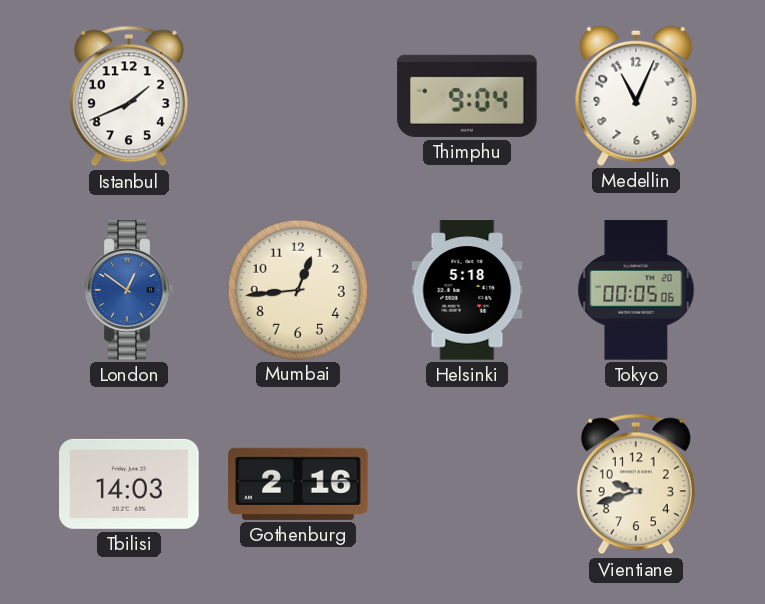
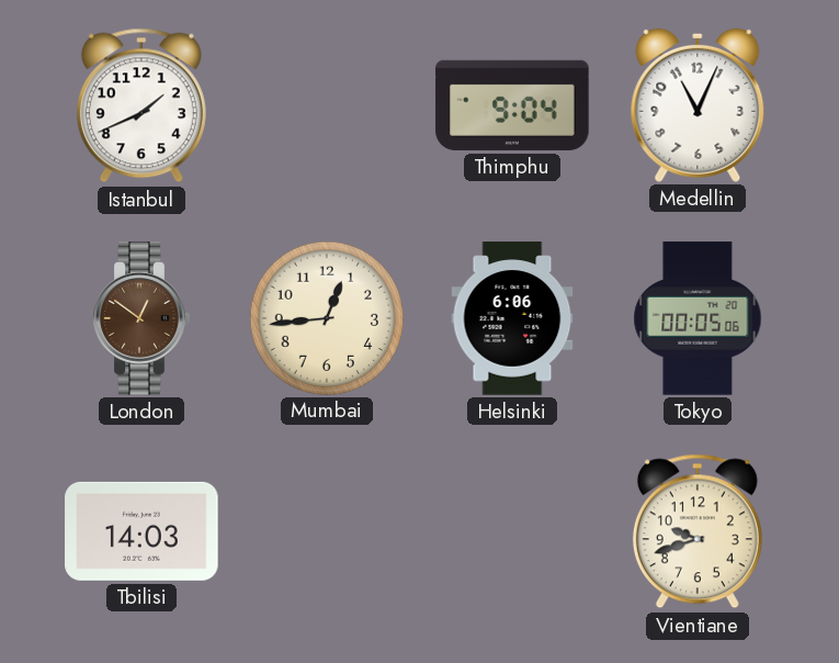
London dial: blue -> brown
Helsinki: 5:18 -> 6:06
Gothenburg: 2:16 -> none
